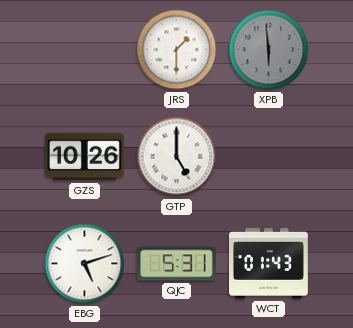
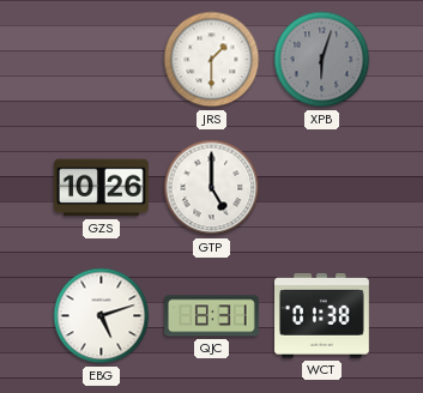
XPB: 5:59 -> 6:03
QJC: 5:31 -> 8:31
WCT: 01:43 -> 01:38
